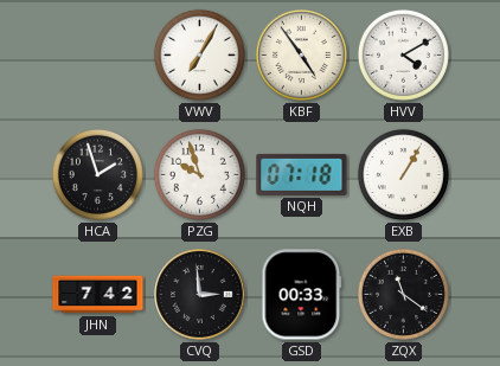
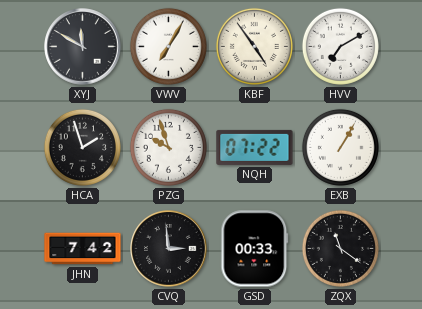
XYJ: none -> 11:50
HVV: 4:10 -> 7:10
NQH: 07:18 -> 07:22
